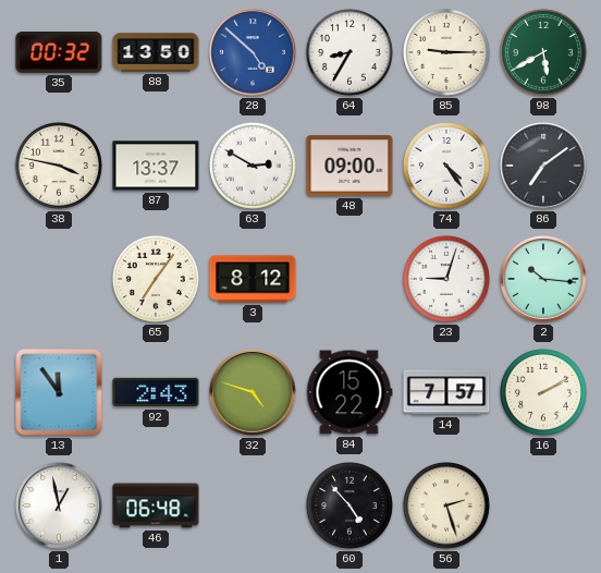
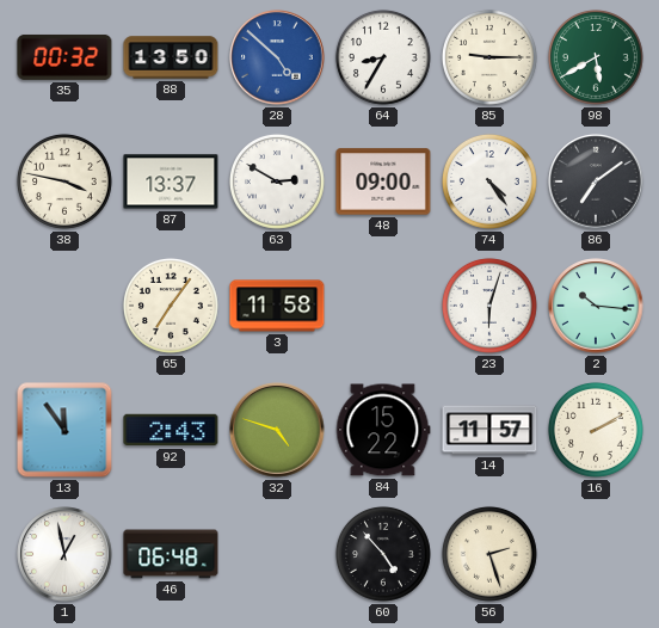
3: 8:12 -> 11:58
23: 9:03 -> 6:03
14: 7:57 -> 11:57
